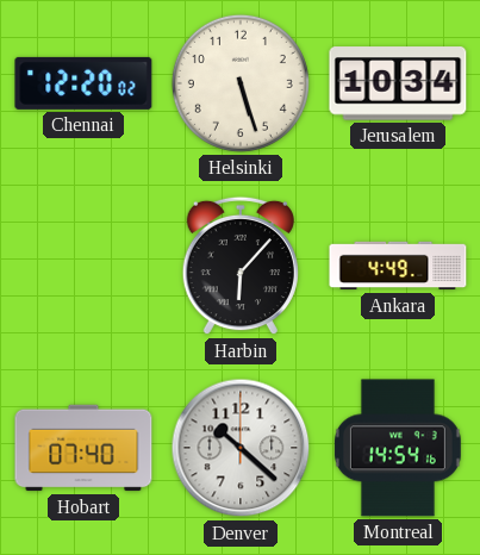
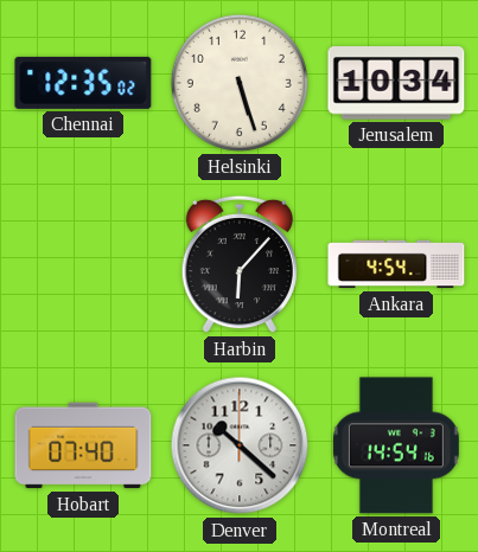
Chennai: 12:20 -> 12:35
Ankara: 4:49 -> 4:54
